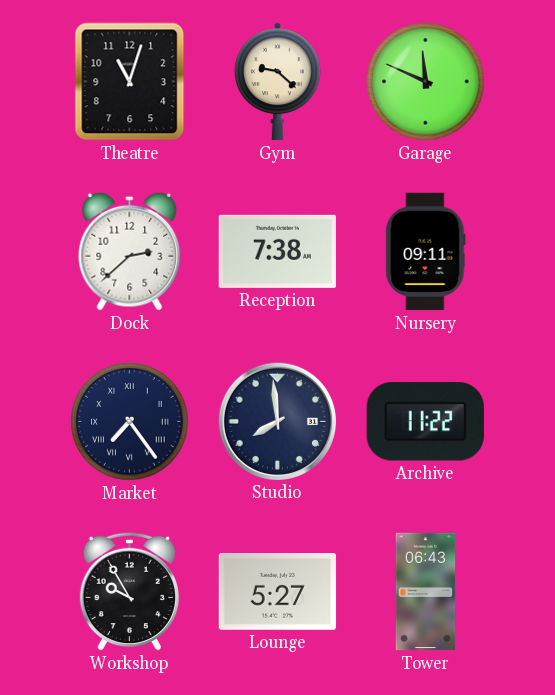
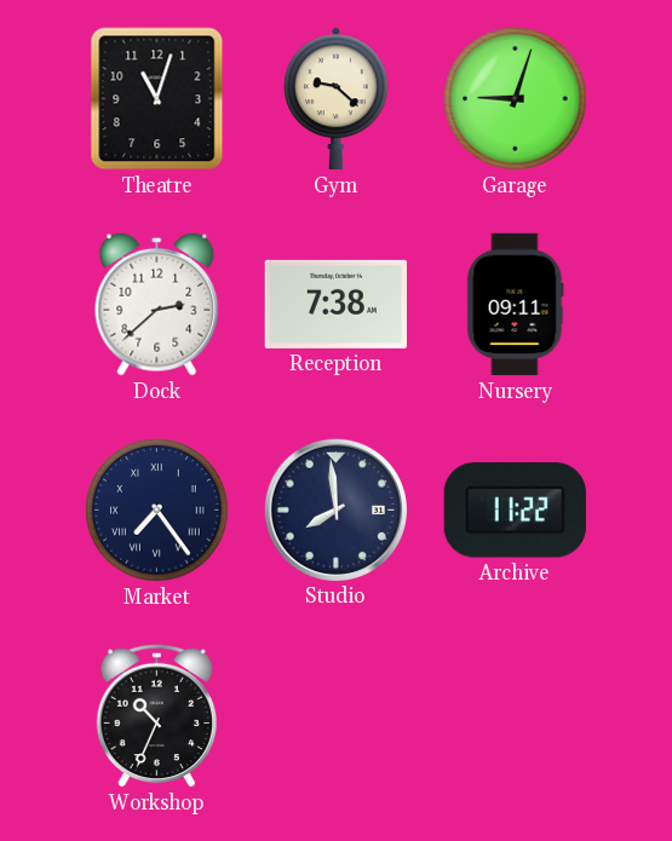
Garage: 11:49 -> 9:03
Workshop: 9:55 -> 10:34
Lounge: 5:27 -> none
Tower: 06:43 -> none
